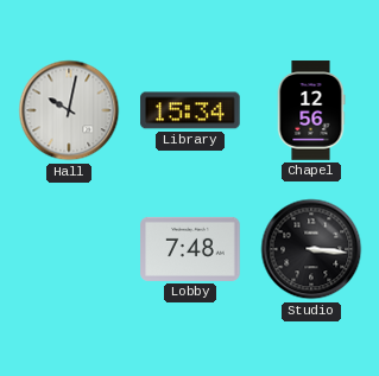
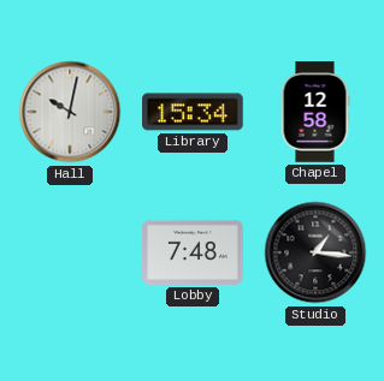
Chapel: 12:56 -> 12:58
Studio: 3:16 -> 1:16
